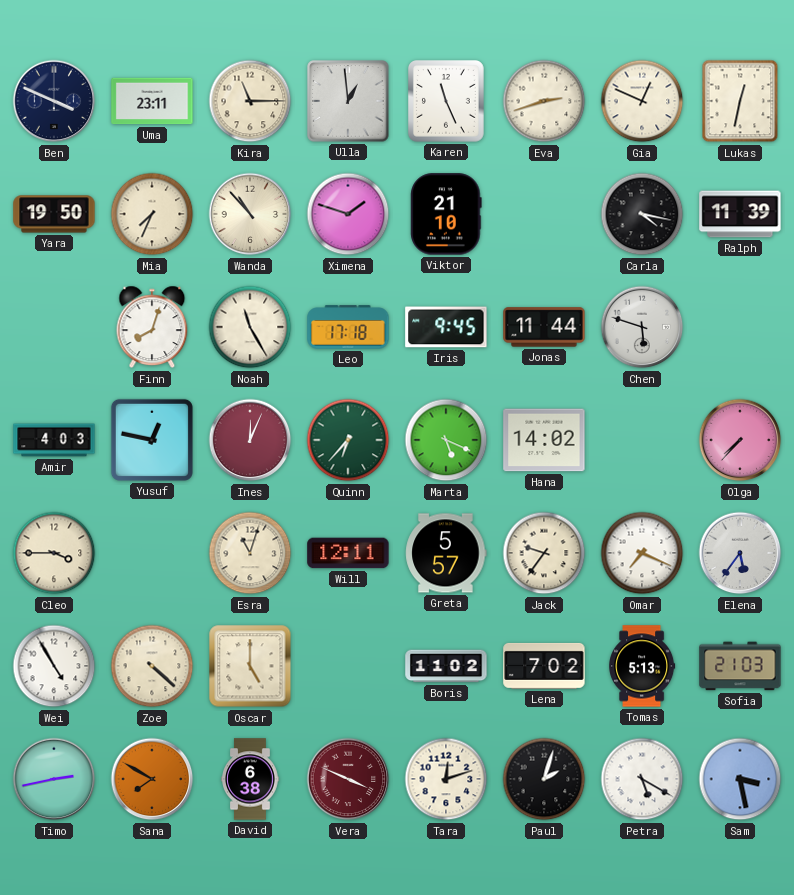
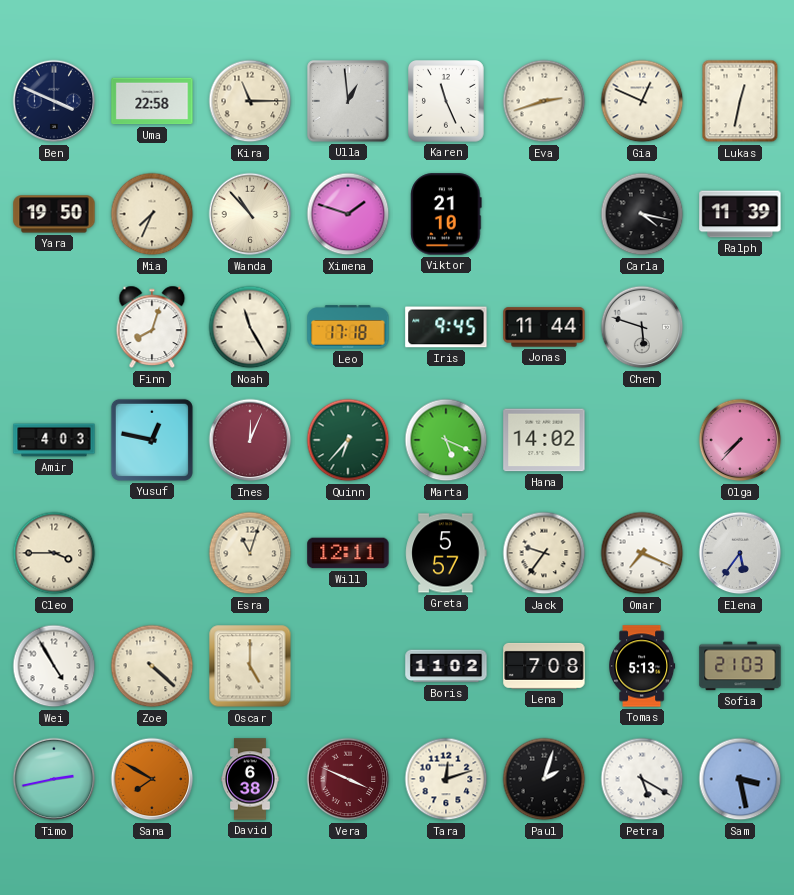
Uma: 23:11 -> 22:58
Lena: 7:02 -> 7:08
